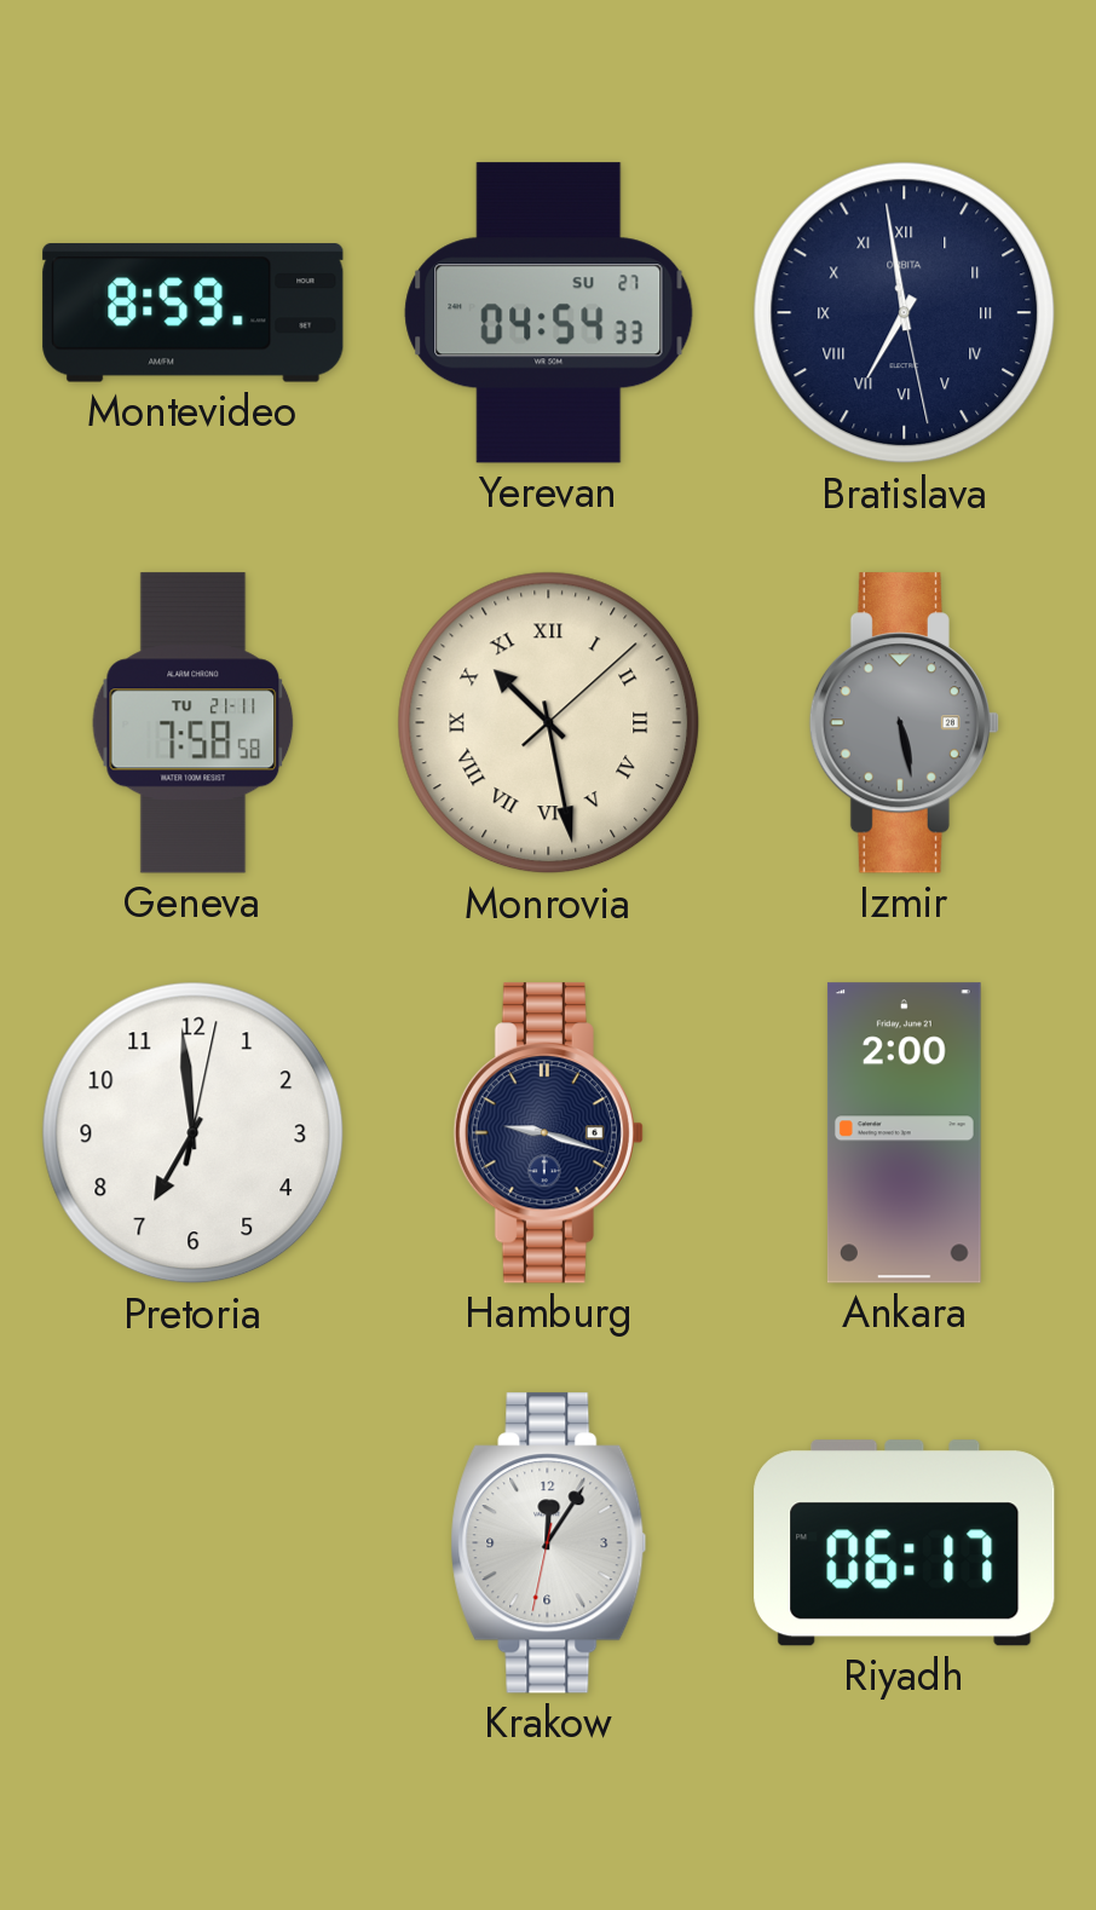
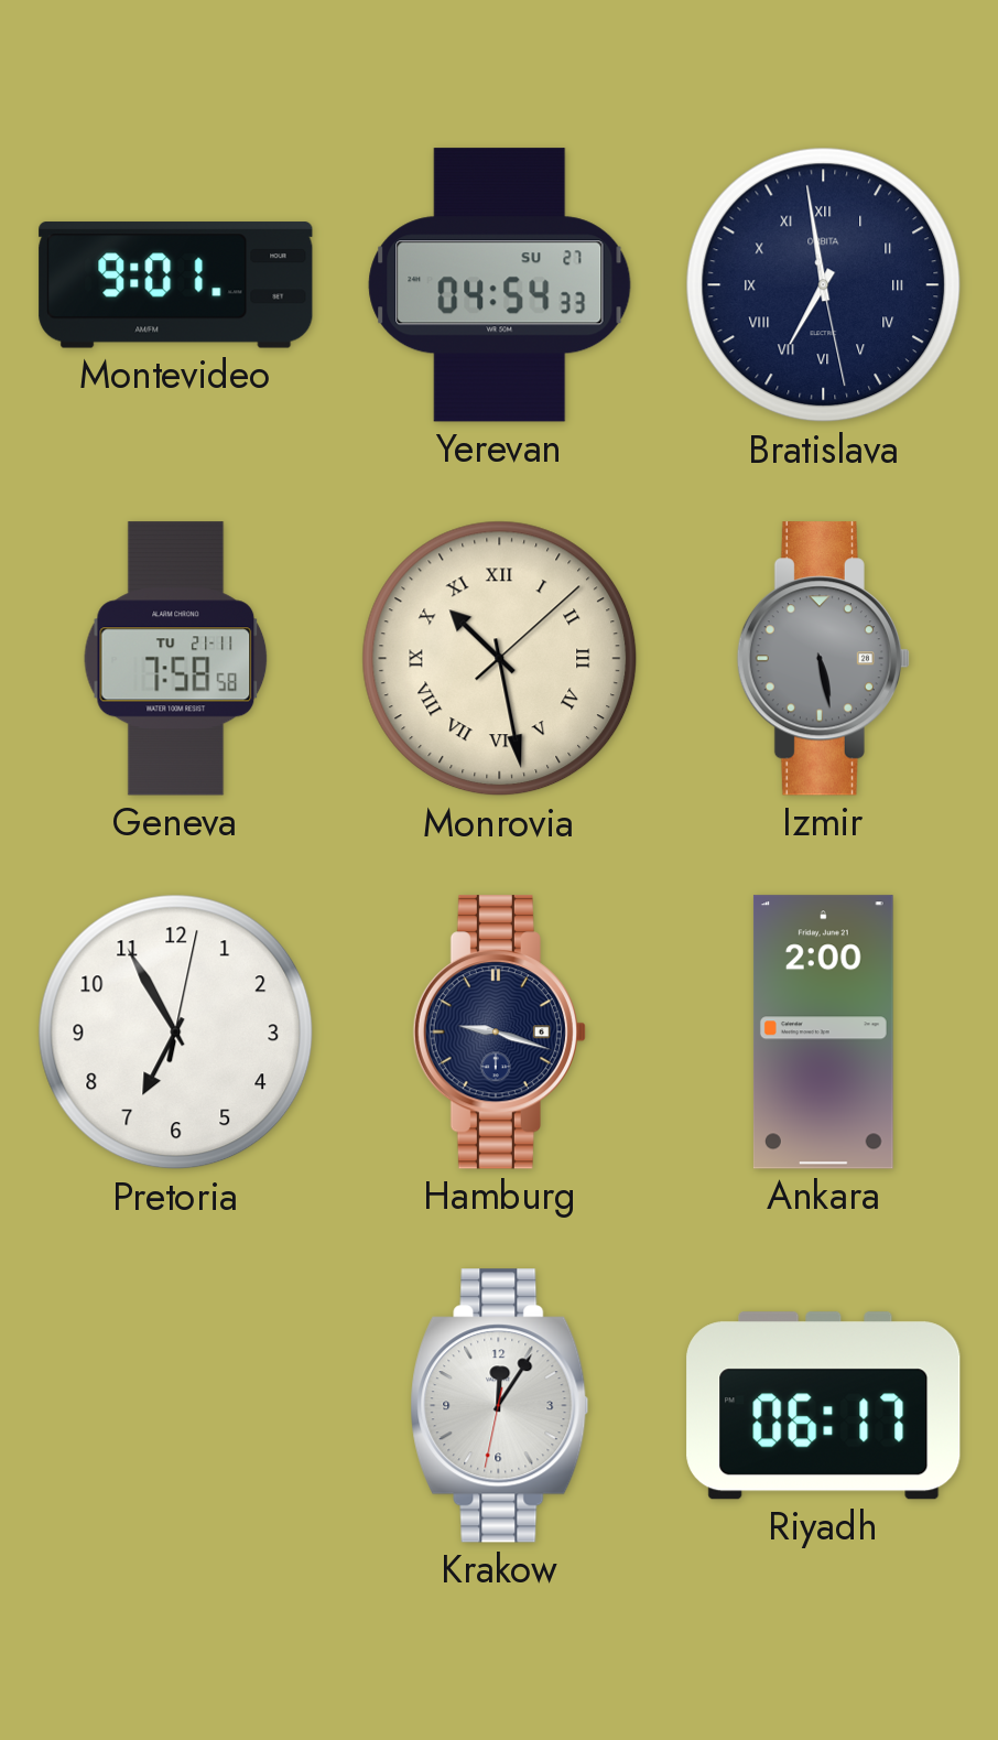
Montevideo: 8:59 -> 9:01
Pretoria: 6:59 -> 6:55
